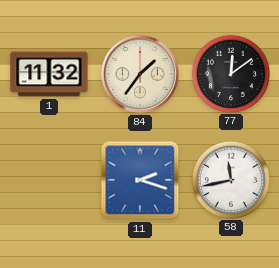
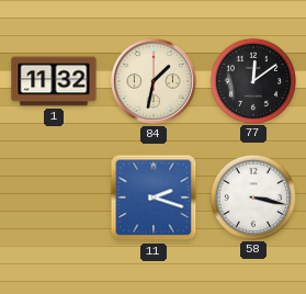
84: 1:36 -> 1:32
58: 11:43 -> 3:17
